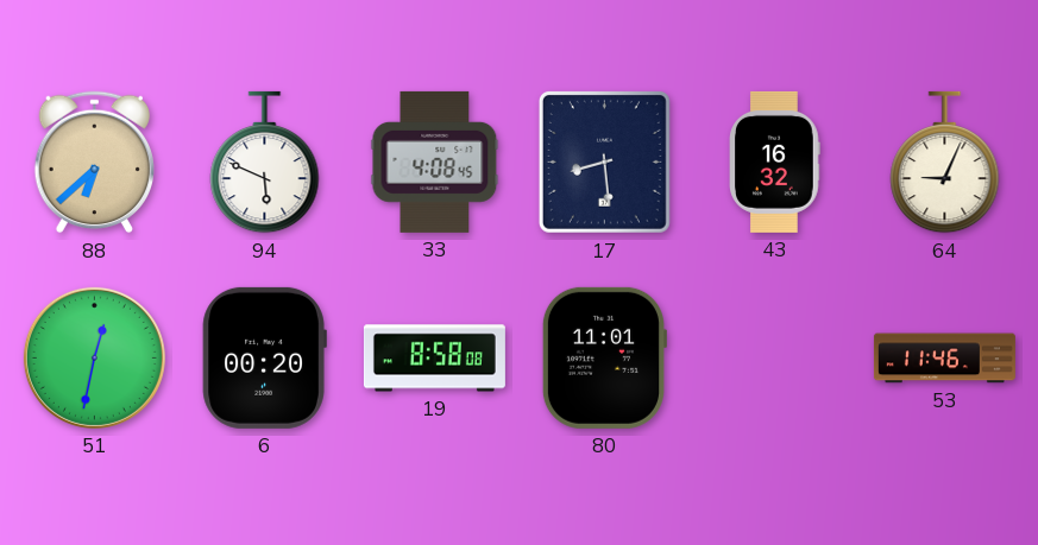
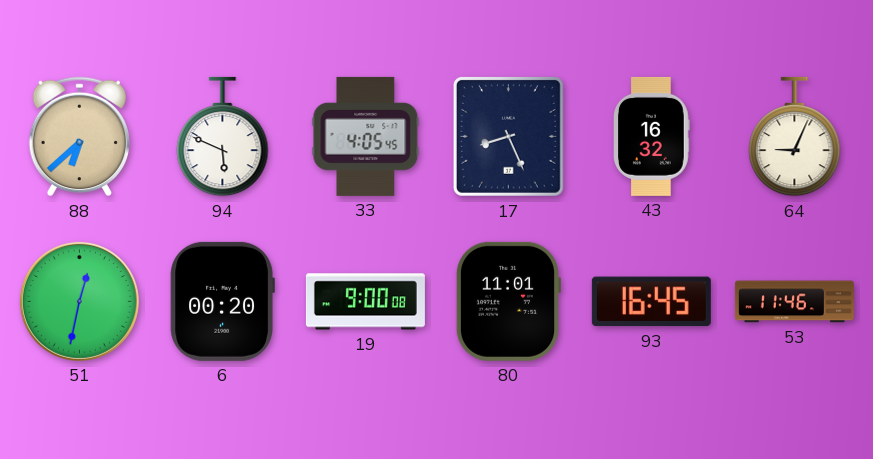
33: 4:08 -> 4:05
17: 8:29 -> 8:26
19: 8:58 -> 9:00
93: none -> 16:45
